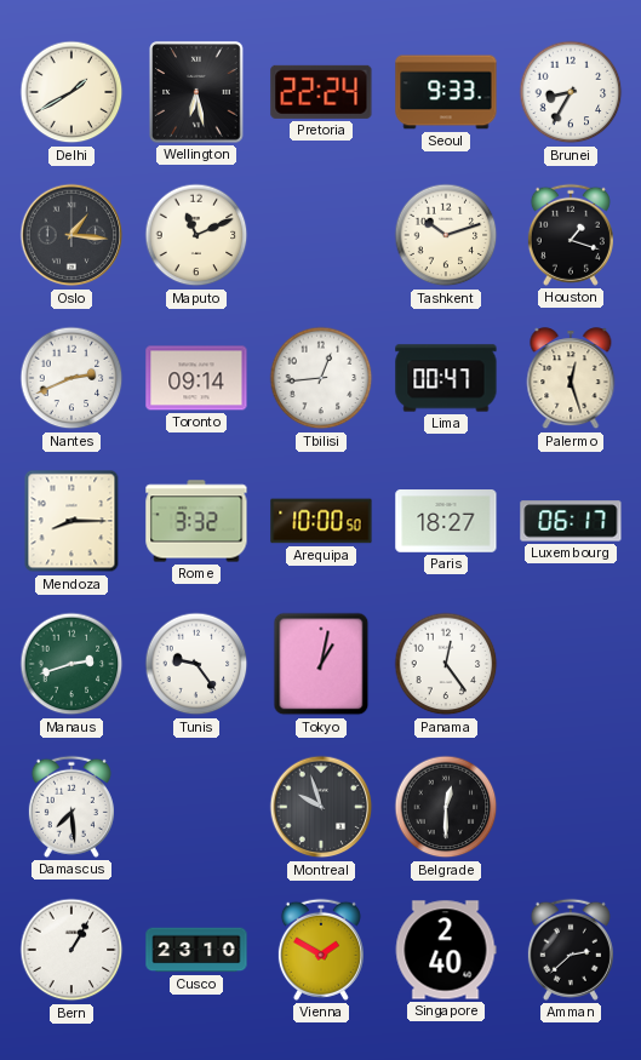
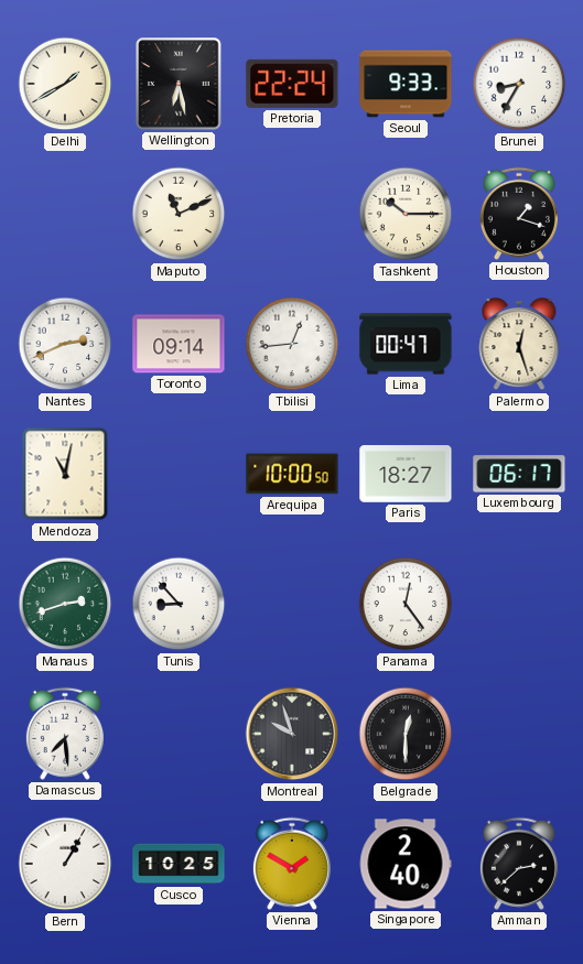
Oslo: 1:16 -> none
Tashkent: 10:12 -> 10:15
Mendoza: 8:15 -> 11:02
Rome: 3:32 -> none
Tunis: 9:24 -> 8:53
Tokyo: 1:02 -> none
Cusco: 23:10 -> 10:25
